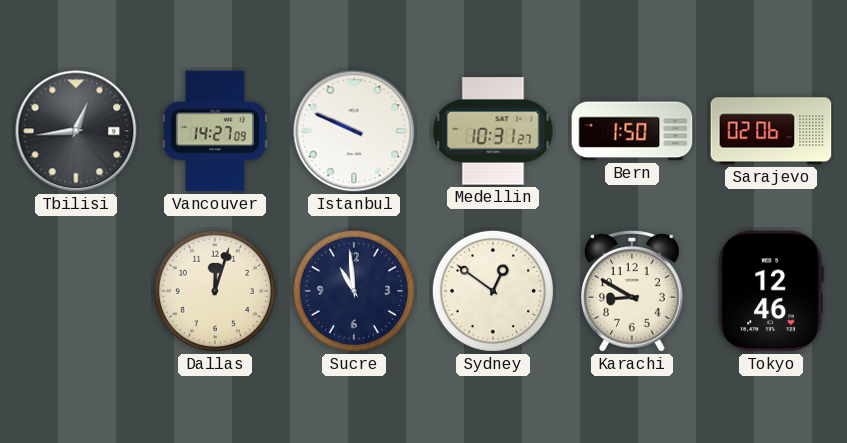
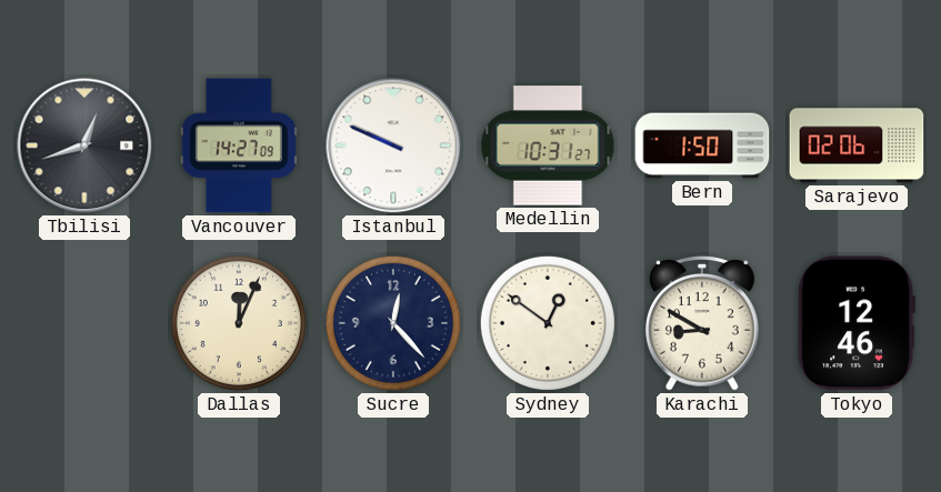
Tbilisi: 12:44 -> 12:42
Dallas: 12:03 -> 12:04
Sucre: 10:59 -> 12:23
